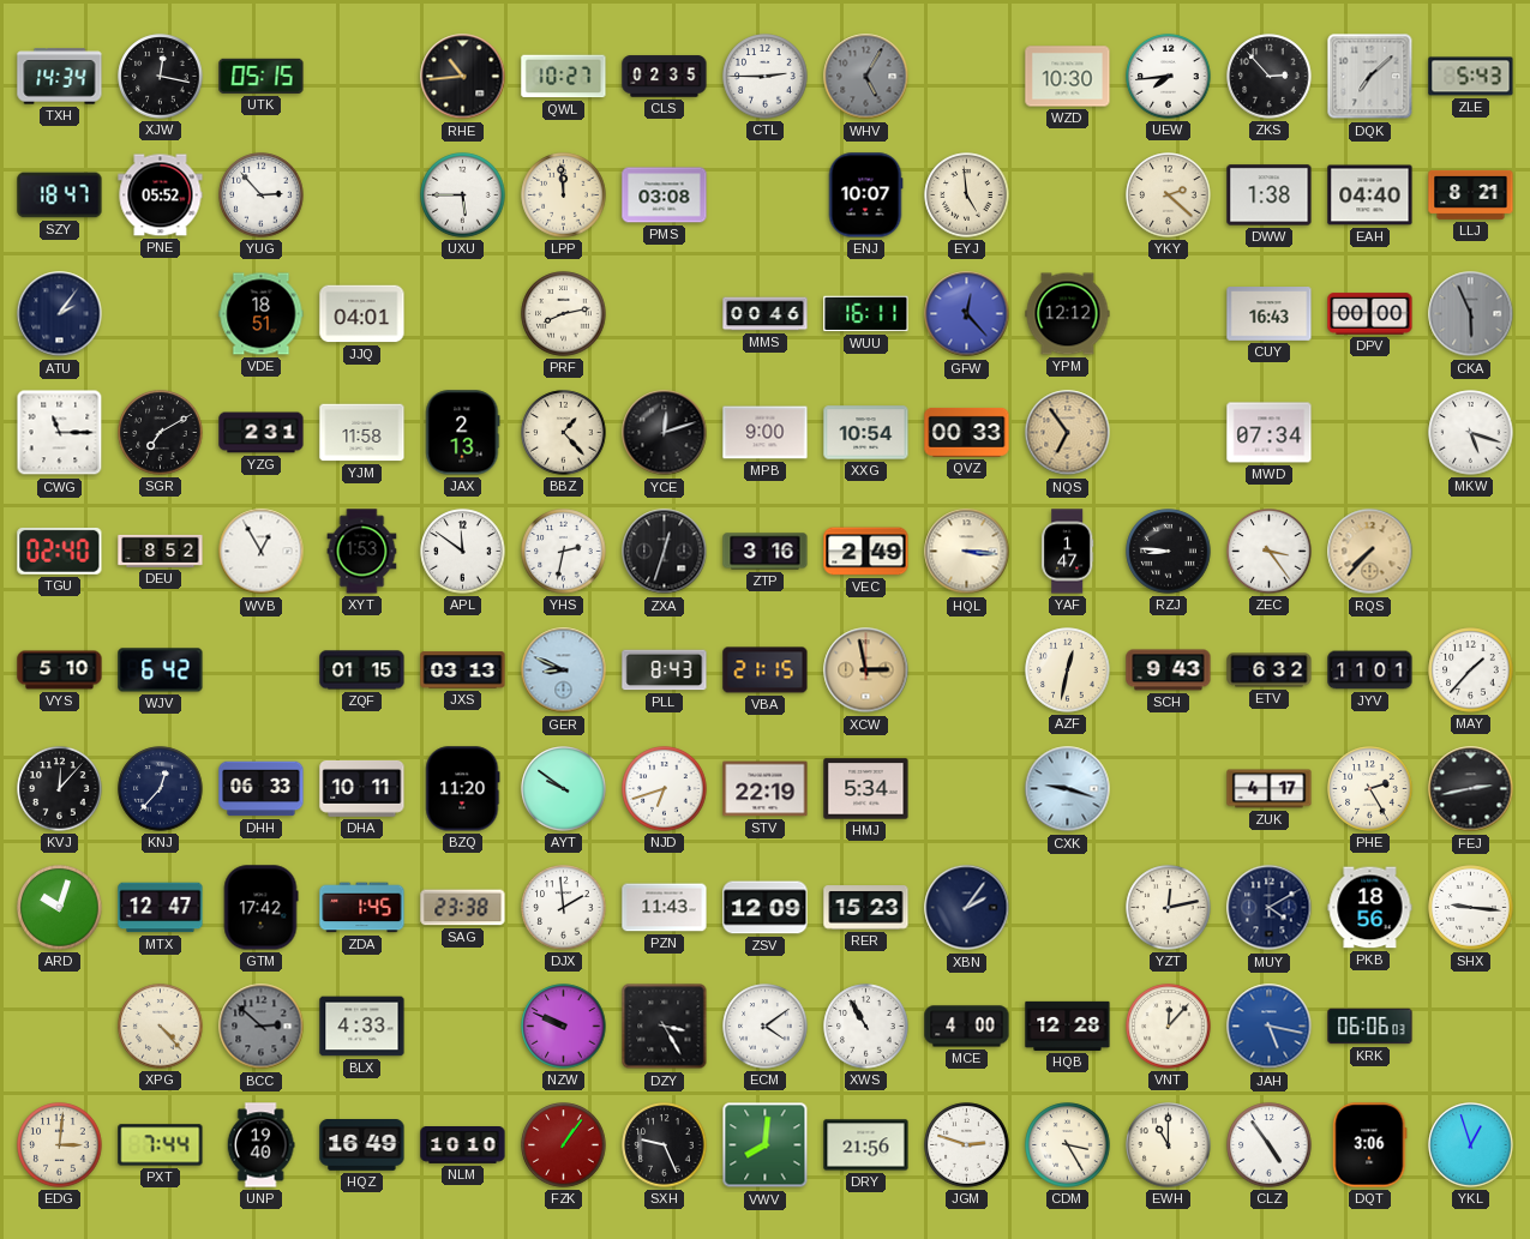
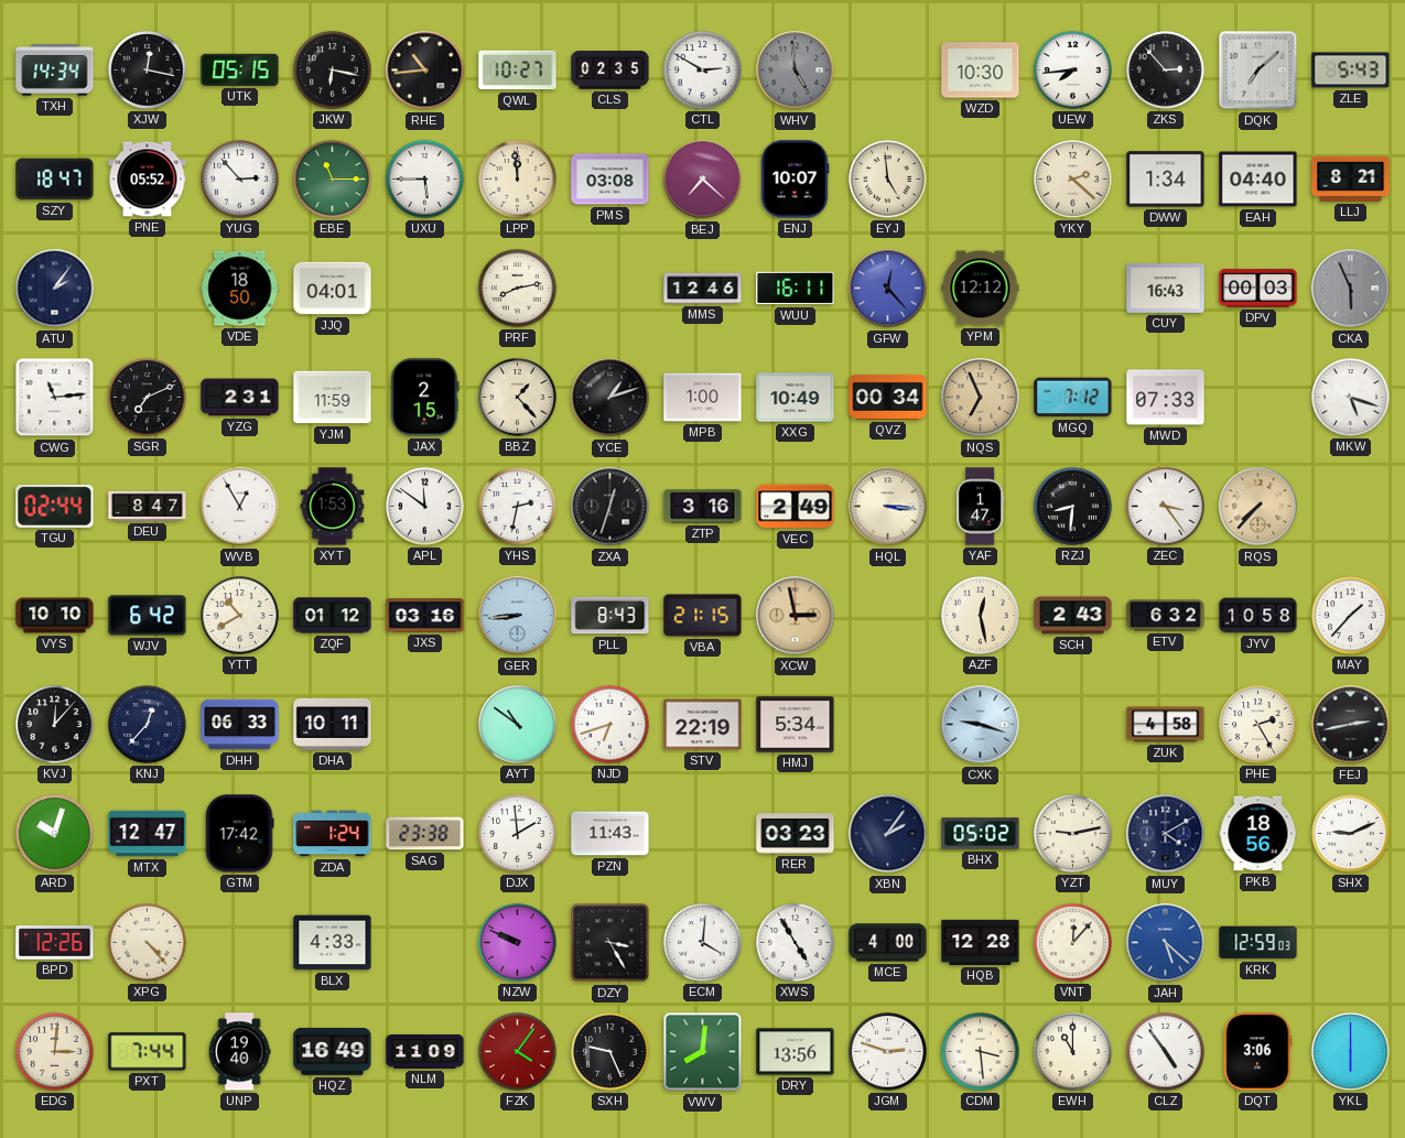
JKW: none -> 6:17
CTL: 2:45 -> 2:50
WHV: 5:05 -> 4:59
EBE: none -> 11:15
BEJ: none -> 7:22
DWW: 1:38 -> 1:34
VDE: 18:51 -> 18:50
MMS: 00:46 -> 12:46
DPV: 00:00 -> 00:03
CWG: 11:15 -> 11:14
SGR: 7:10 -> 7:11
YJM: 11:58 -> 11:59
JAX: 2:13 -> 2:15
YCE: 12:12 -> 1:12
MPB: 9:00 -> 1:00
XXG: 10:54 -> 10:49
QVZ: 00:33 -> 00:34
NQS: 6:54 -> 6:56
MGQ: none -> 7:12
MWD: 07:34 -> 07:33
TGU: 02:40 -> 02:44
DEU: 8:52 -> 8:47
RZJ: 8:46 -> 8:31
VYS: 5:10 -> 10:10
YTT: none -> 10:40
ZQF: 01:15 -> 01:12
JXS: 03:13 -> 03:16
GER: 8:49 -> 8:44
AZF: 12:32 -> 12:28
SCH: 9:43 -> 2:43
JYV: 11:01 -> 10:58
BZQ: 11:20 -> none
AYT: 9:51 -> 10:51
ZUK: 4:17 -> 4:58
ZDA: 1:45 -> 1:24
ZSV: 12:09 -> none
RER: 15:23 -> 03:23
BHX: none -> 05:02
YZT: 12:13 -> 9:13
SHX: 9:16 -> 9:11
BPD: none -> 12:26
BCC: 2:52 -> none
ECM: 4:09 -> 4:01
XWS: 10:55 -> 4:55
JAH: 5:17 -> 5:22
KRK: 06:06 -> 12:59
NLM: 10:10 -> 11:09
FZK: 1:06 -> 4:06
DRY: 21:56 -> 13:56
CDM: 3:25 -> 3:29
YKL: 12:57 -> 6:00
